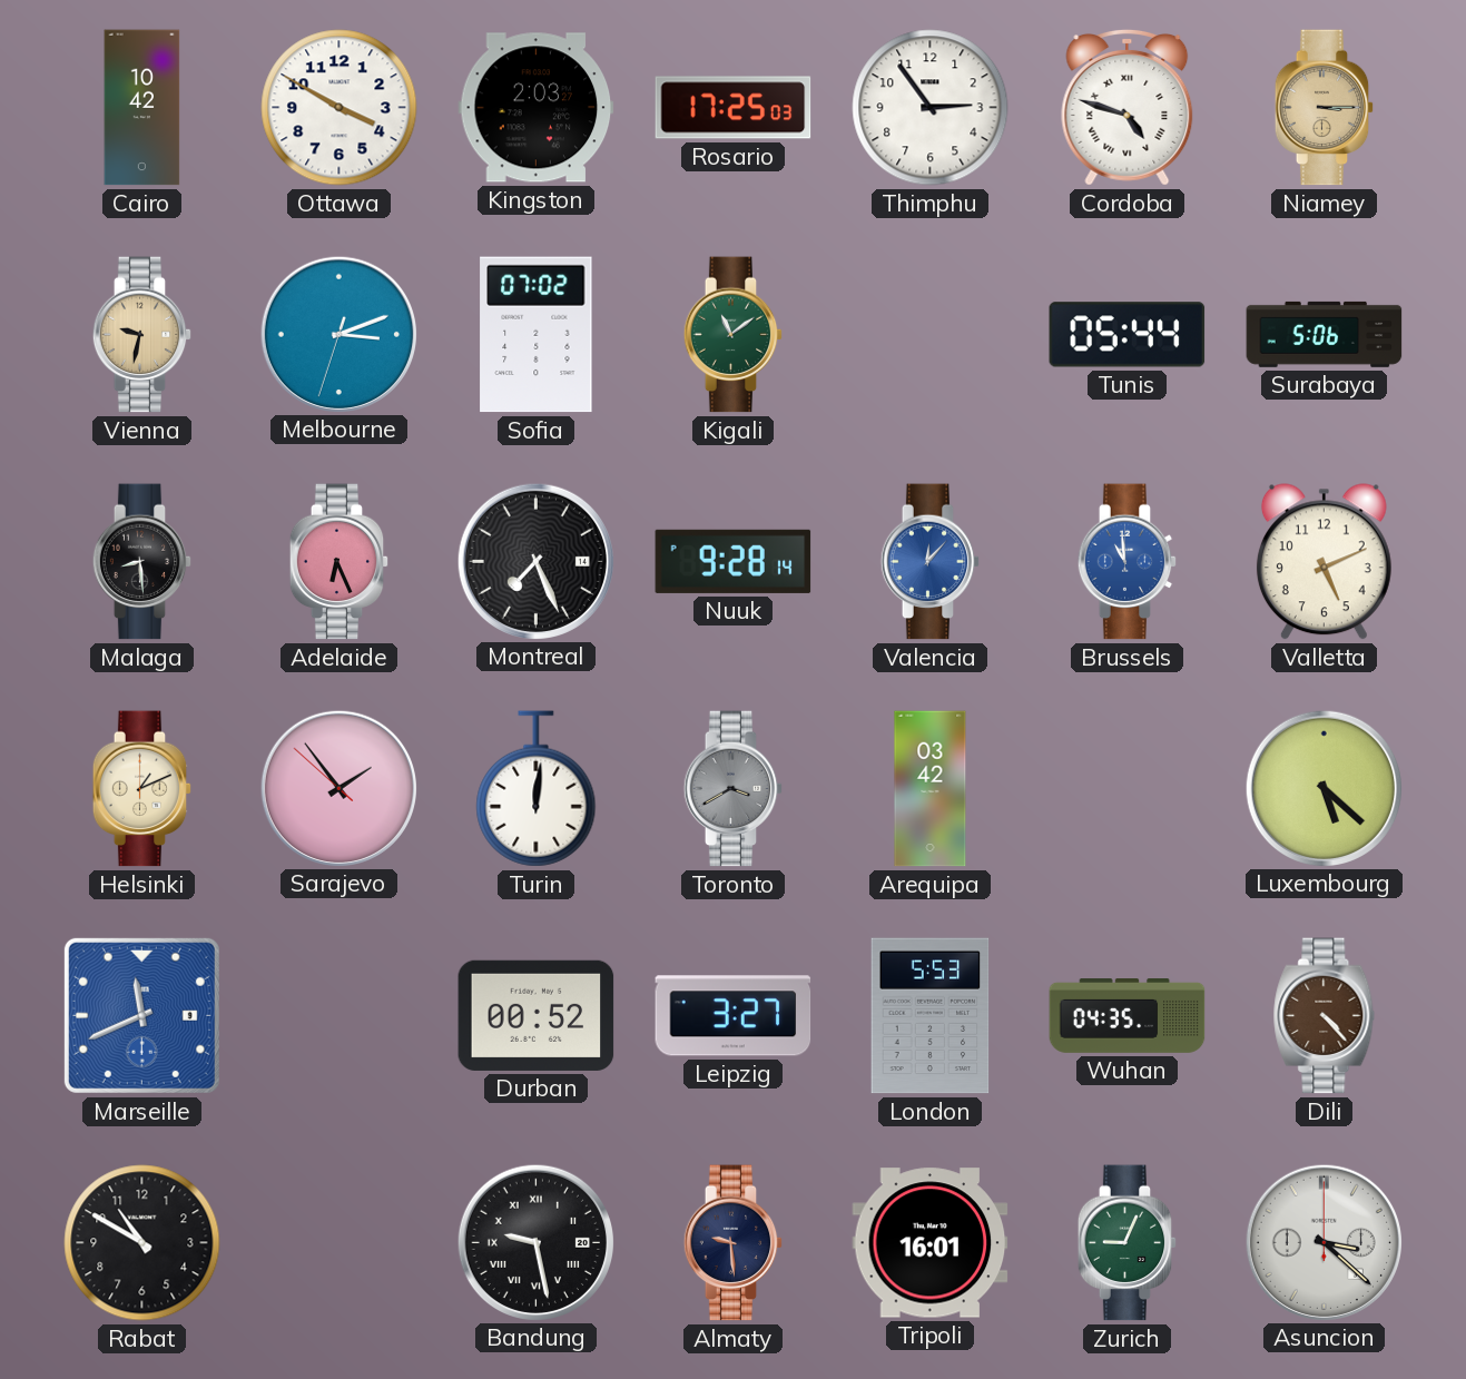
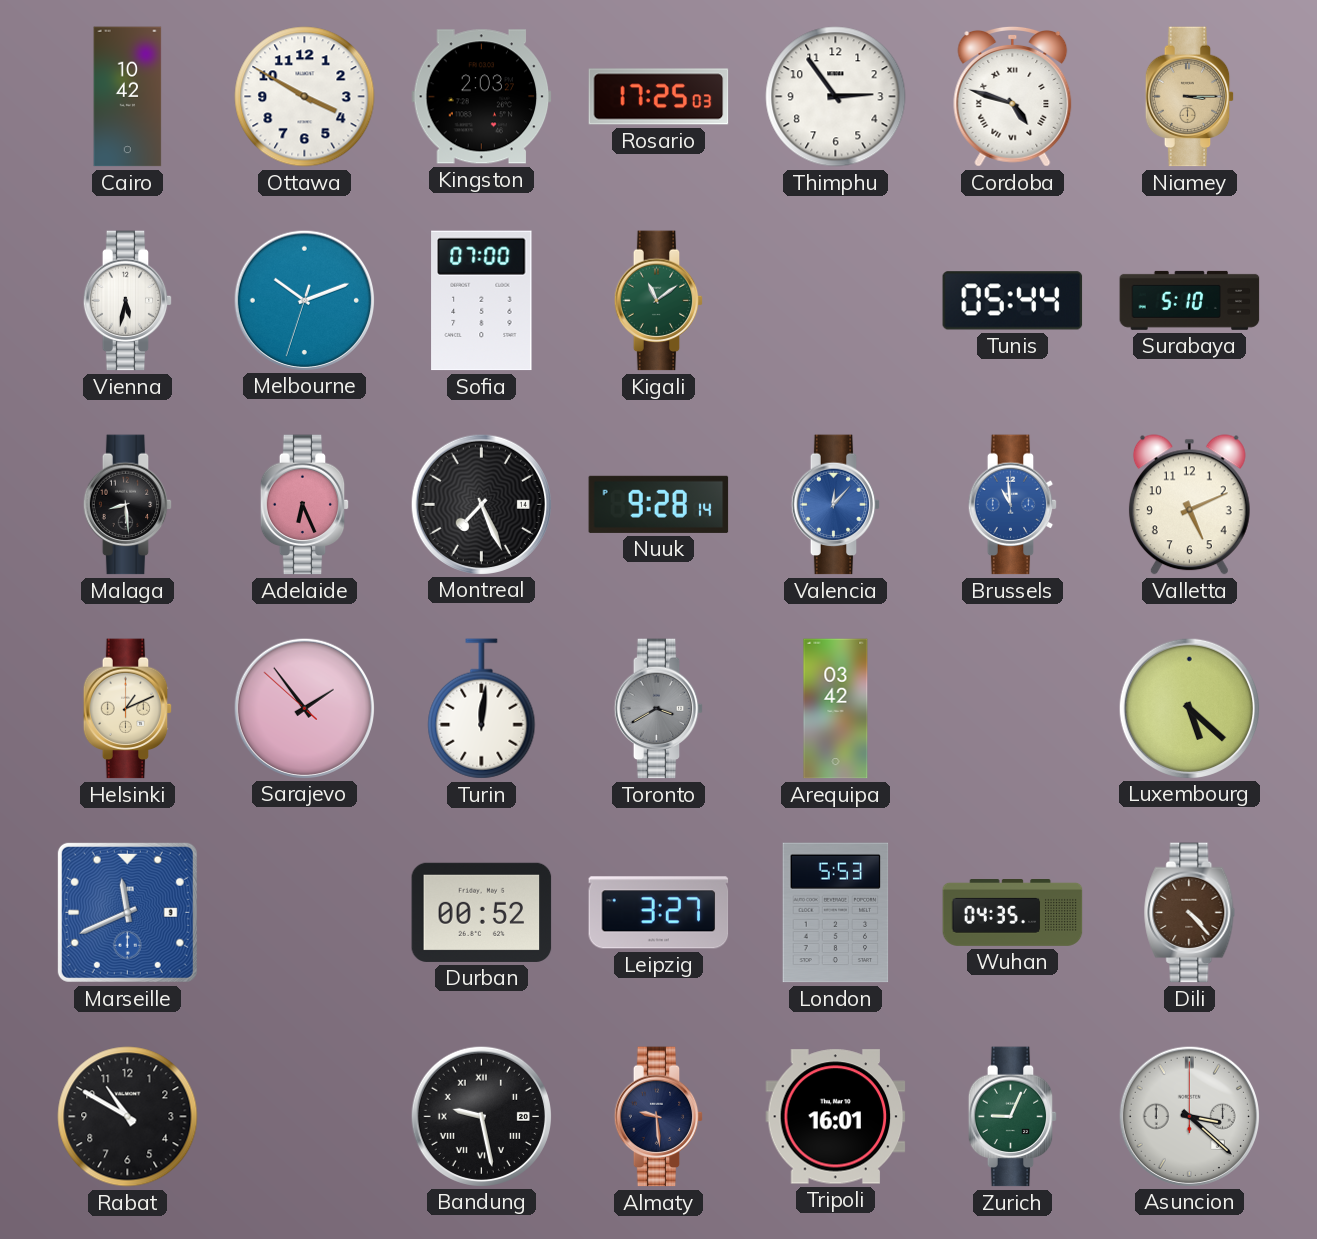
Vienna: 9:32 -> 5:32
Vienna dial: champagne -> white
Melbourne: 3:11 -> 10:11
Sofia: 07:02 -> 07:00
Surabaya: 5:06 -> 5:10
